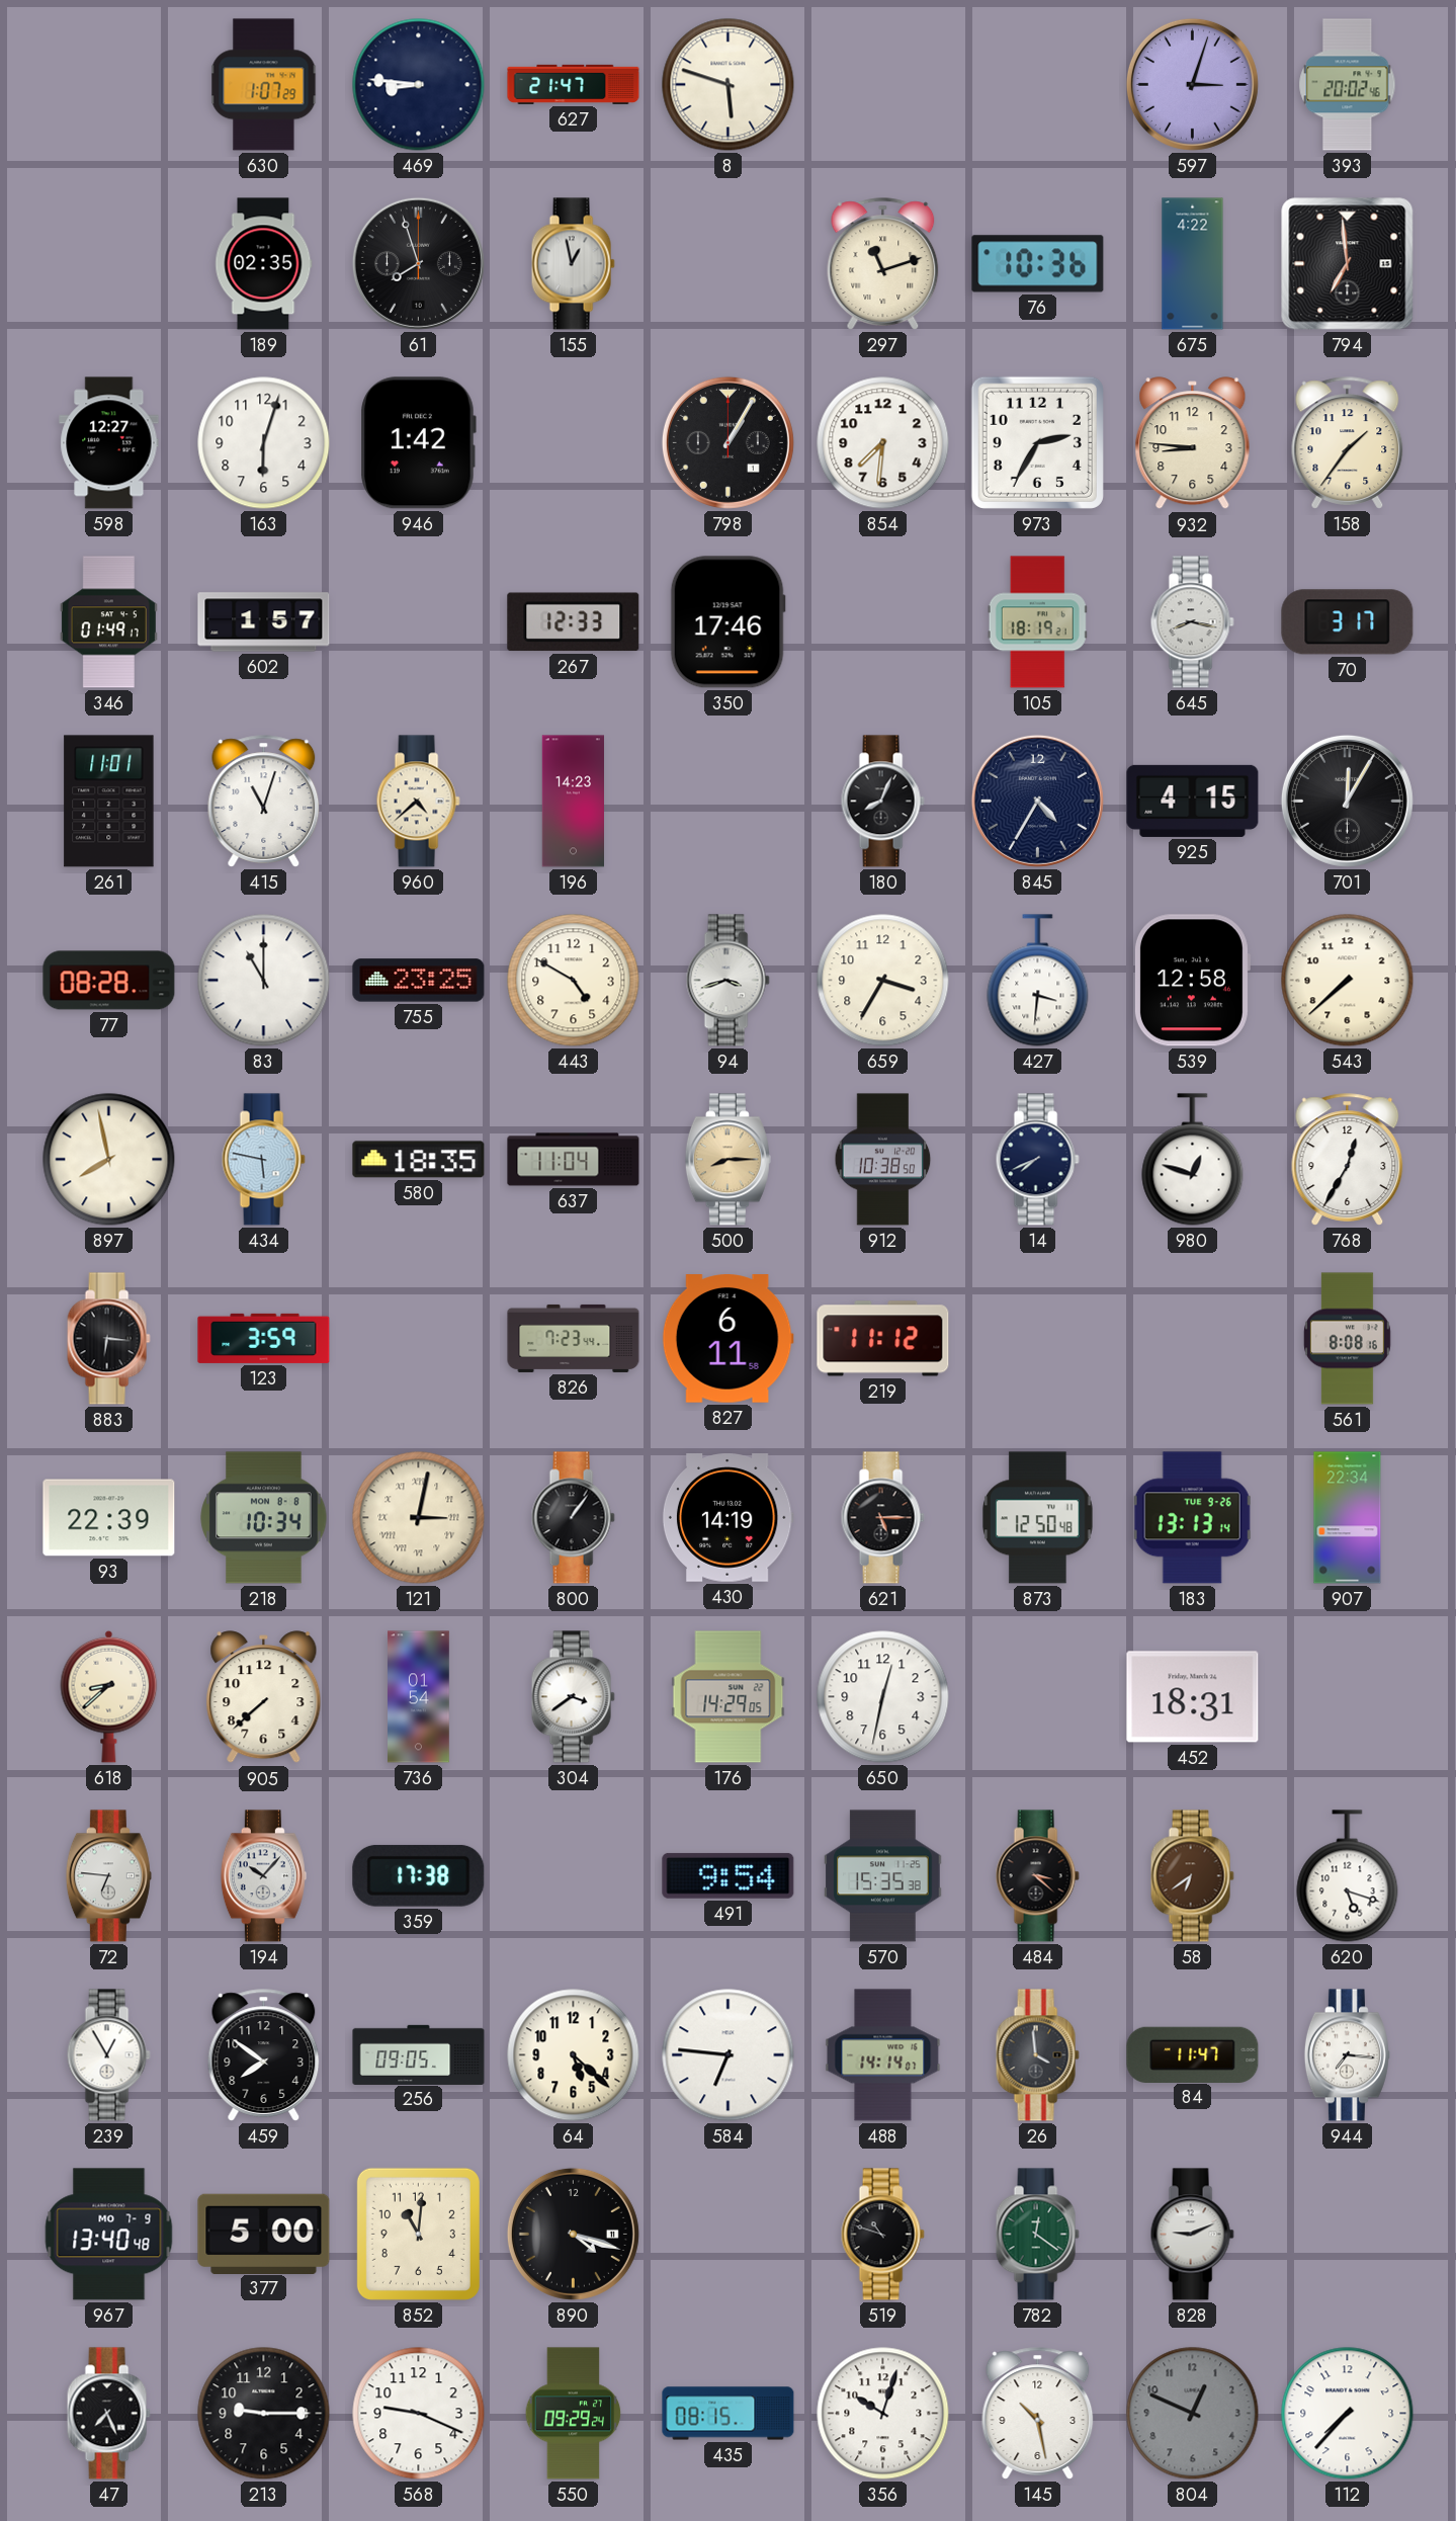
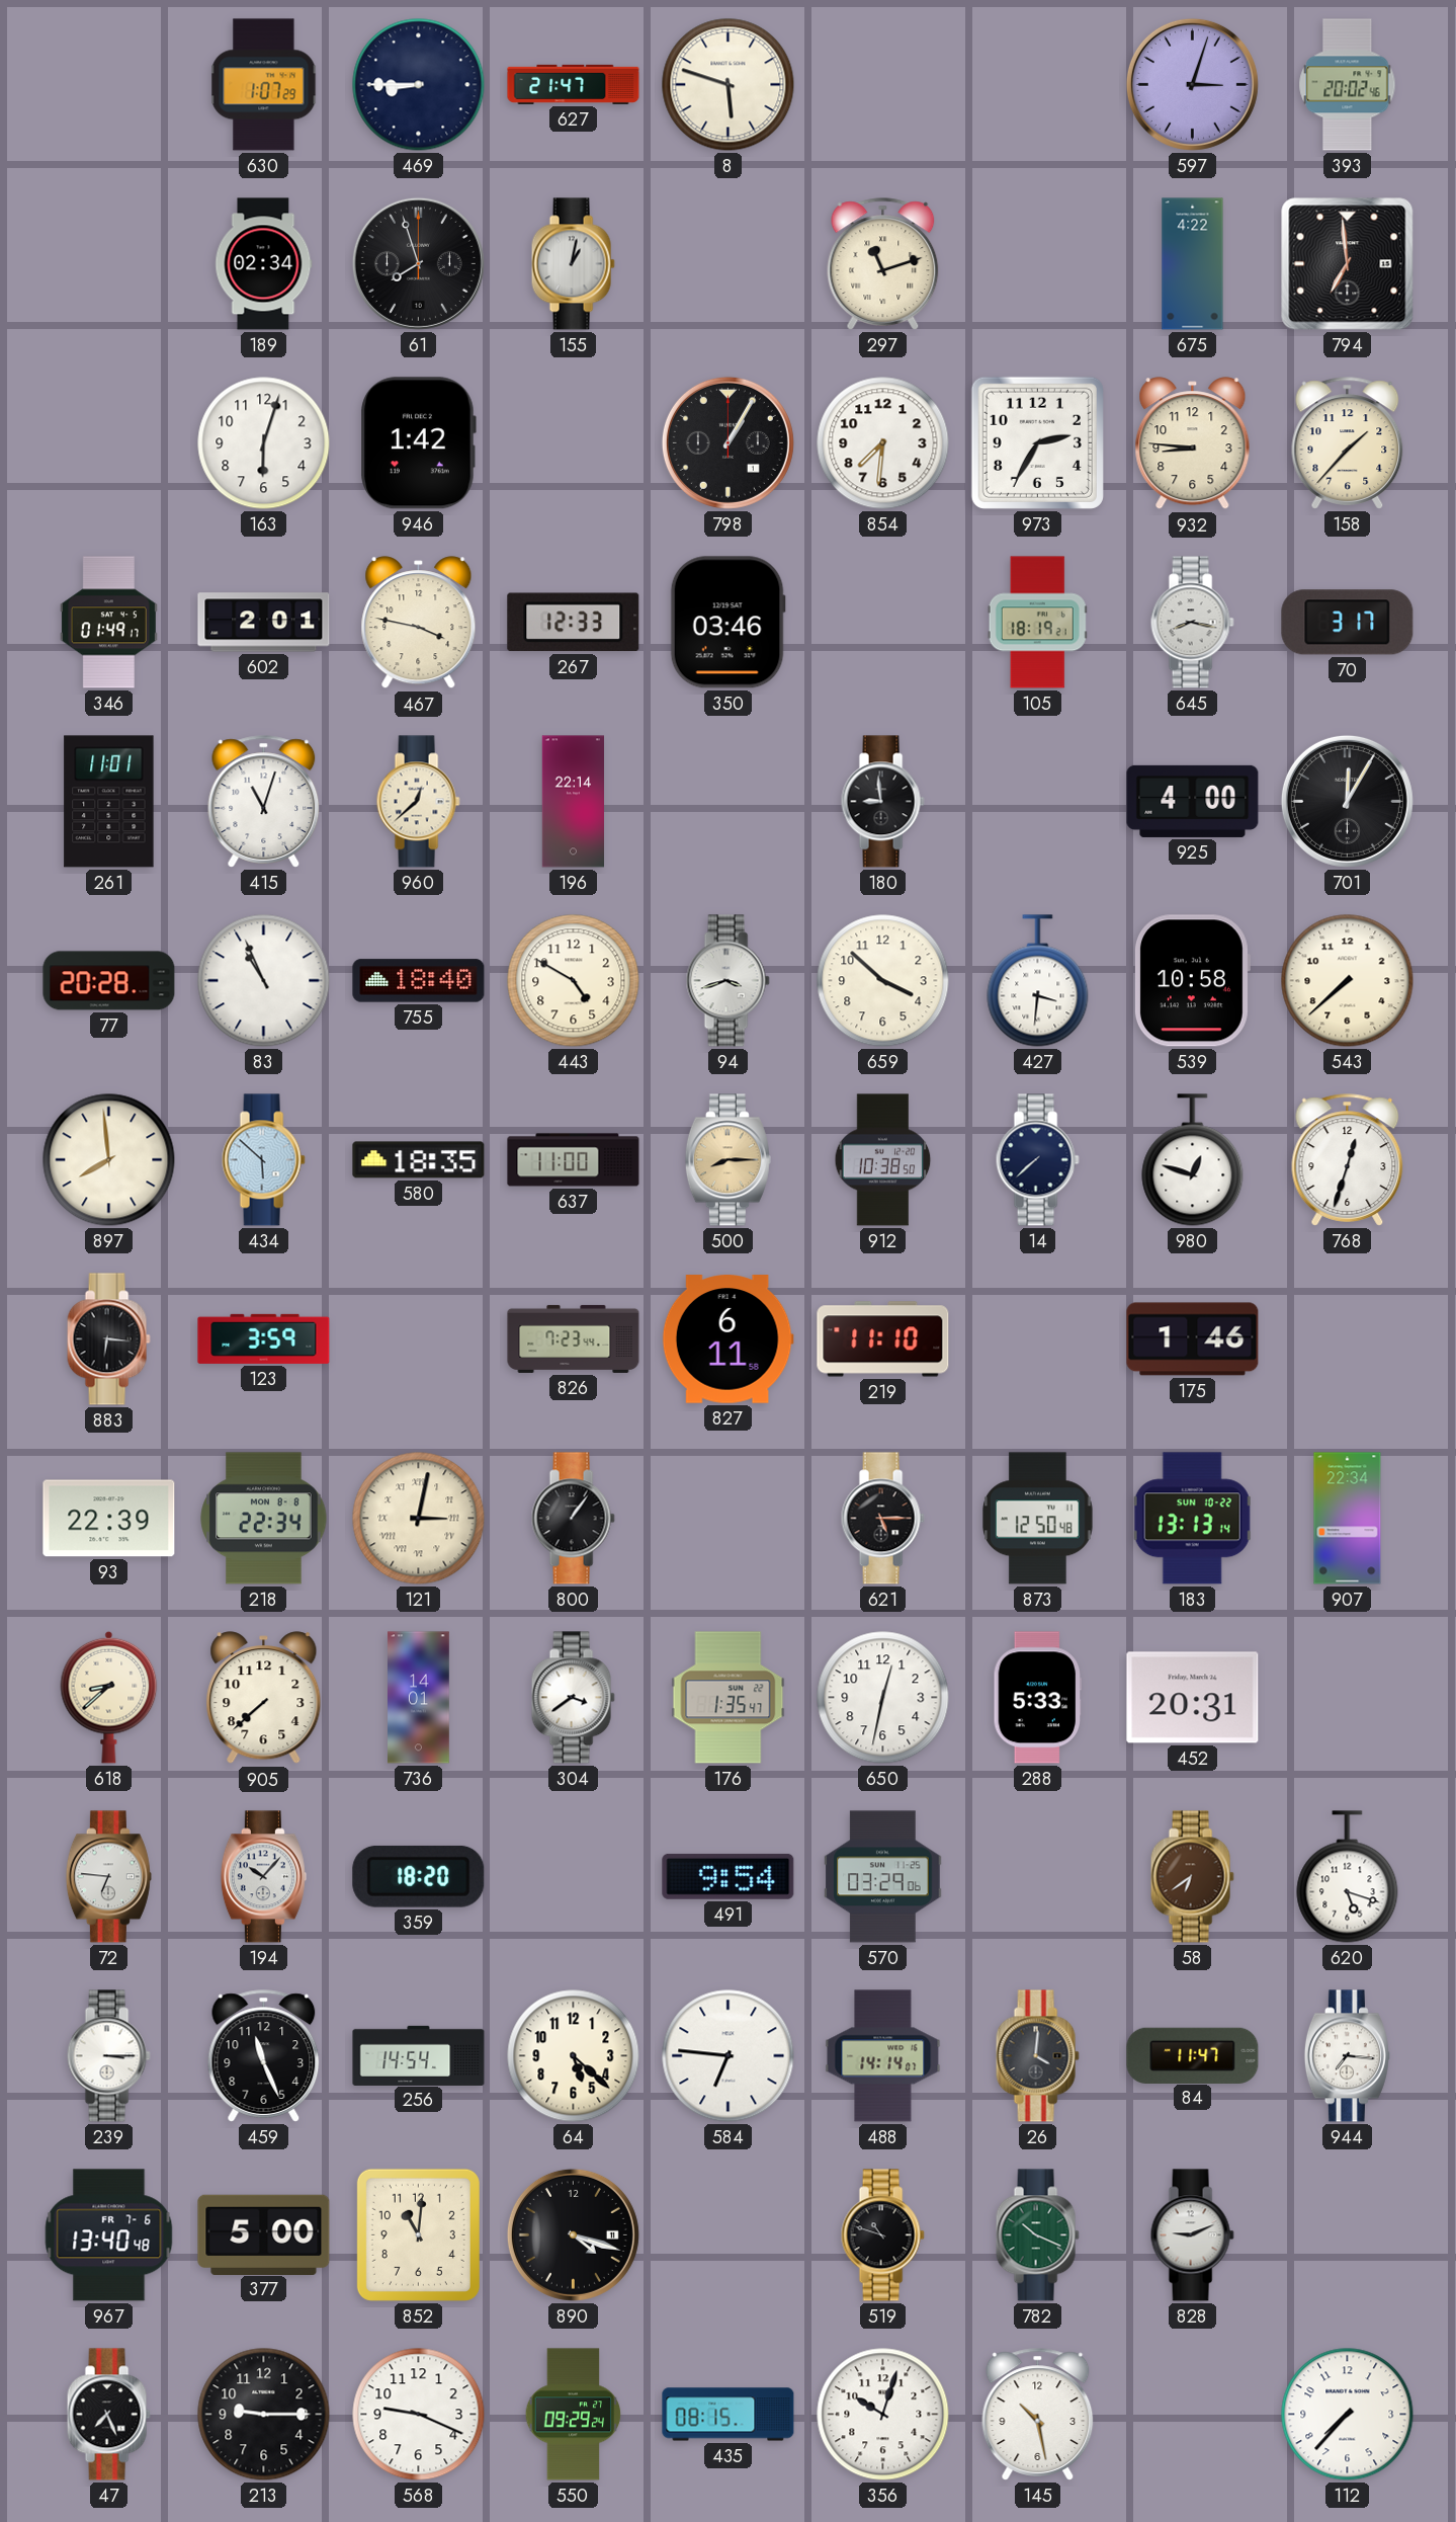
469: 8:46 -> 8:45
189: 02:35 -> 02:34
155: 12:58 -> 1:02
76: 10:36 -> none
598: 12:27 -> none
158: 1:36 -> 1:37
602: 1:57 -> 2:01
467: none -> 3:47
350: 17:46 -> 03:46
960: 4:38 -> 12:38
196: 14:23 -> 22:14
180: 8:04 -> 8:59
845: 4:35 -> none
925: 4:15 -> 4:00
77: 08:28 -> 20:28
83: 11:00 -> 10:56
755: 23:25 -> 18:40
659: 3:35 -> 3:52
539: 12:58 -> 10:58
897: 7:58 -> 7:59
434: 5:47 -> 5:52
637: 11:04 -> 11:00
14: 7:41 -> 7:38
768: 12:35 -> 12:33
219: 11:12 -> 11:10
175: none -> 1:46
561: 8:08 -> none
218: 10:34 -> 22:34
430: 14:19 -> none
183 date: TUE 9-26 -> SUN 10-22
736: 01:54 -> 14:01
176: 14:29 -> 1:35
288: none -> 5:33
452: 18:31 -> 20:31
359: 17:38 -> 18:20
570: 15:35 -> 03:29
484: 3:22 -> none
239: 12:55 -> 3:15
459: 7:51 -> 11:26
256: 09:05 -> 14:54
26: 3:59 -> 4:01
967 date: MO 7-9 -> FR 7-6
782: 12:21 -> 10:19
804: 12:49 -> none
